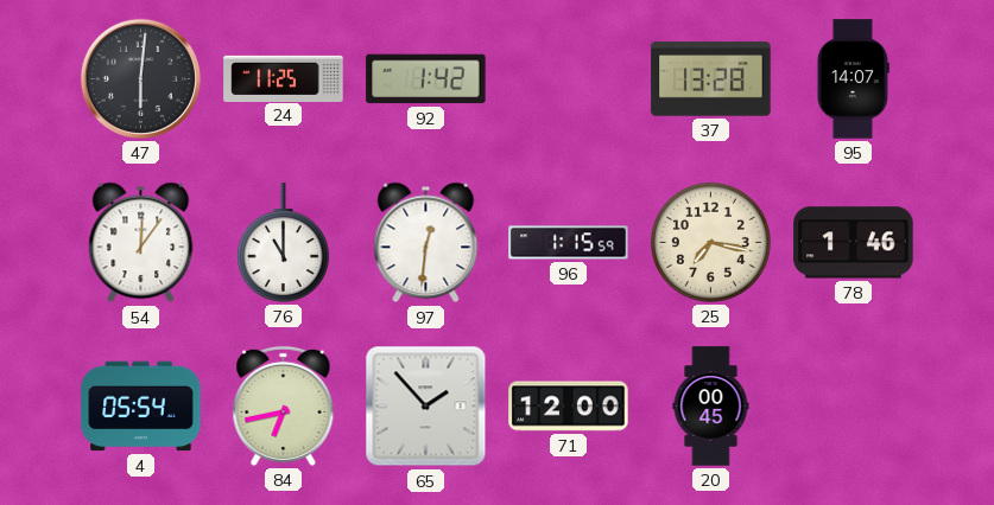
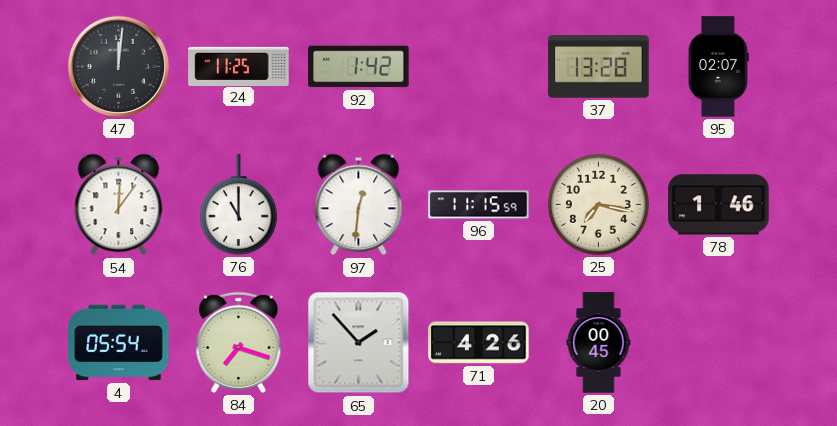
47: 6:01 -> 12:01
95: 14:07 -> 02:07
96: 1:15 -> 11:15
84: 6:43 -> 7:18
71: 12:00 -> 4:26
